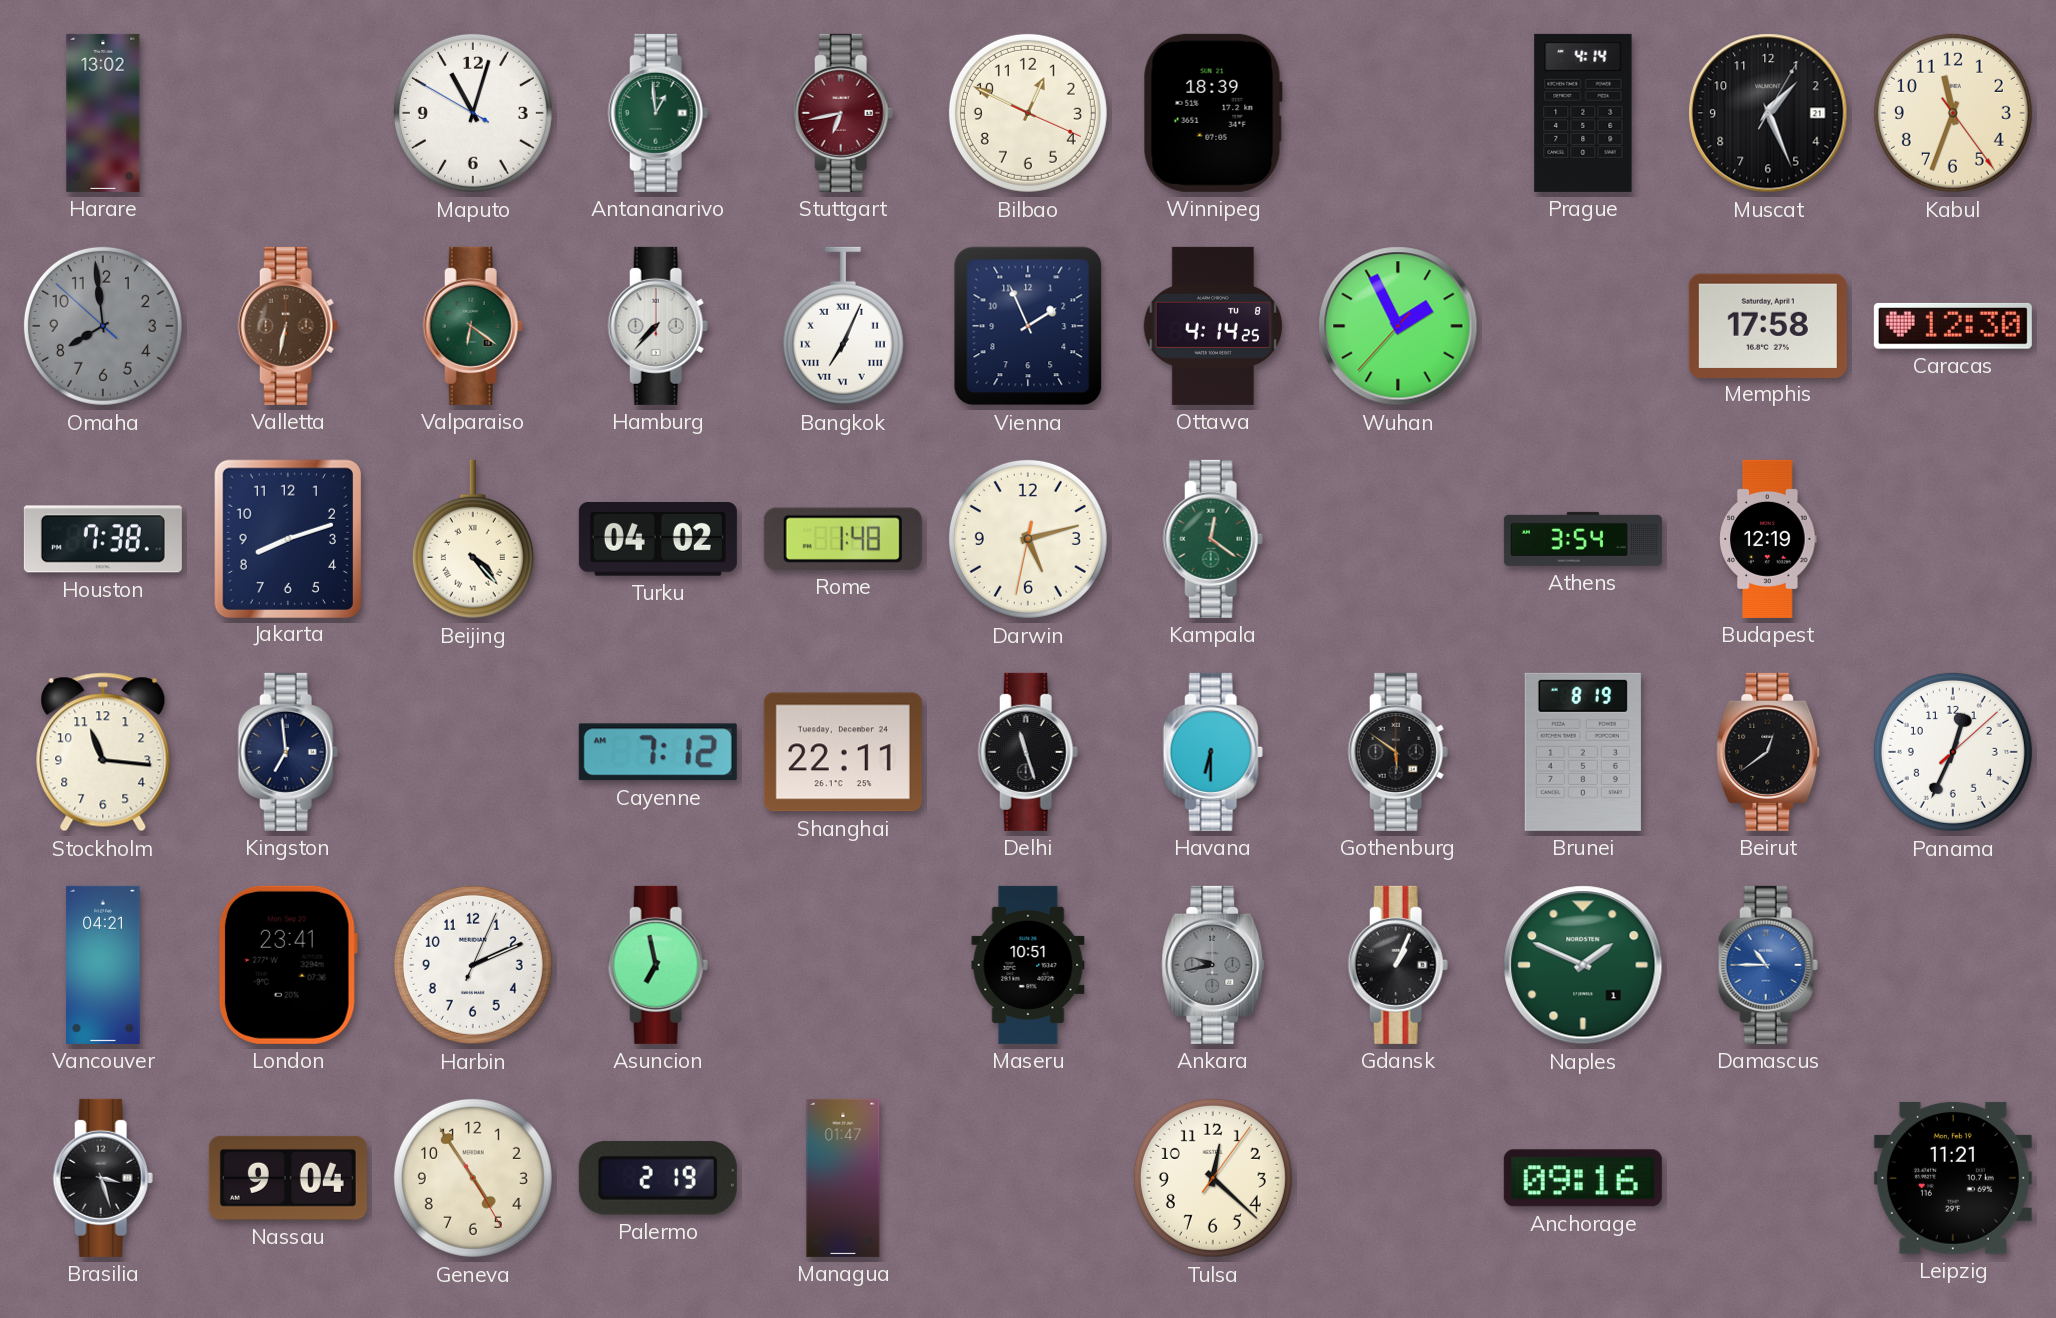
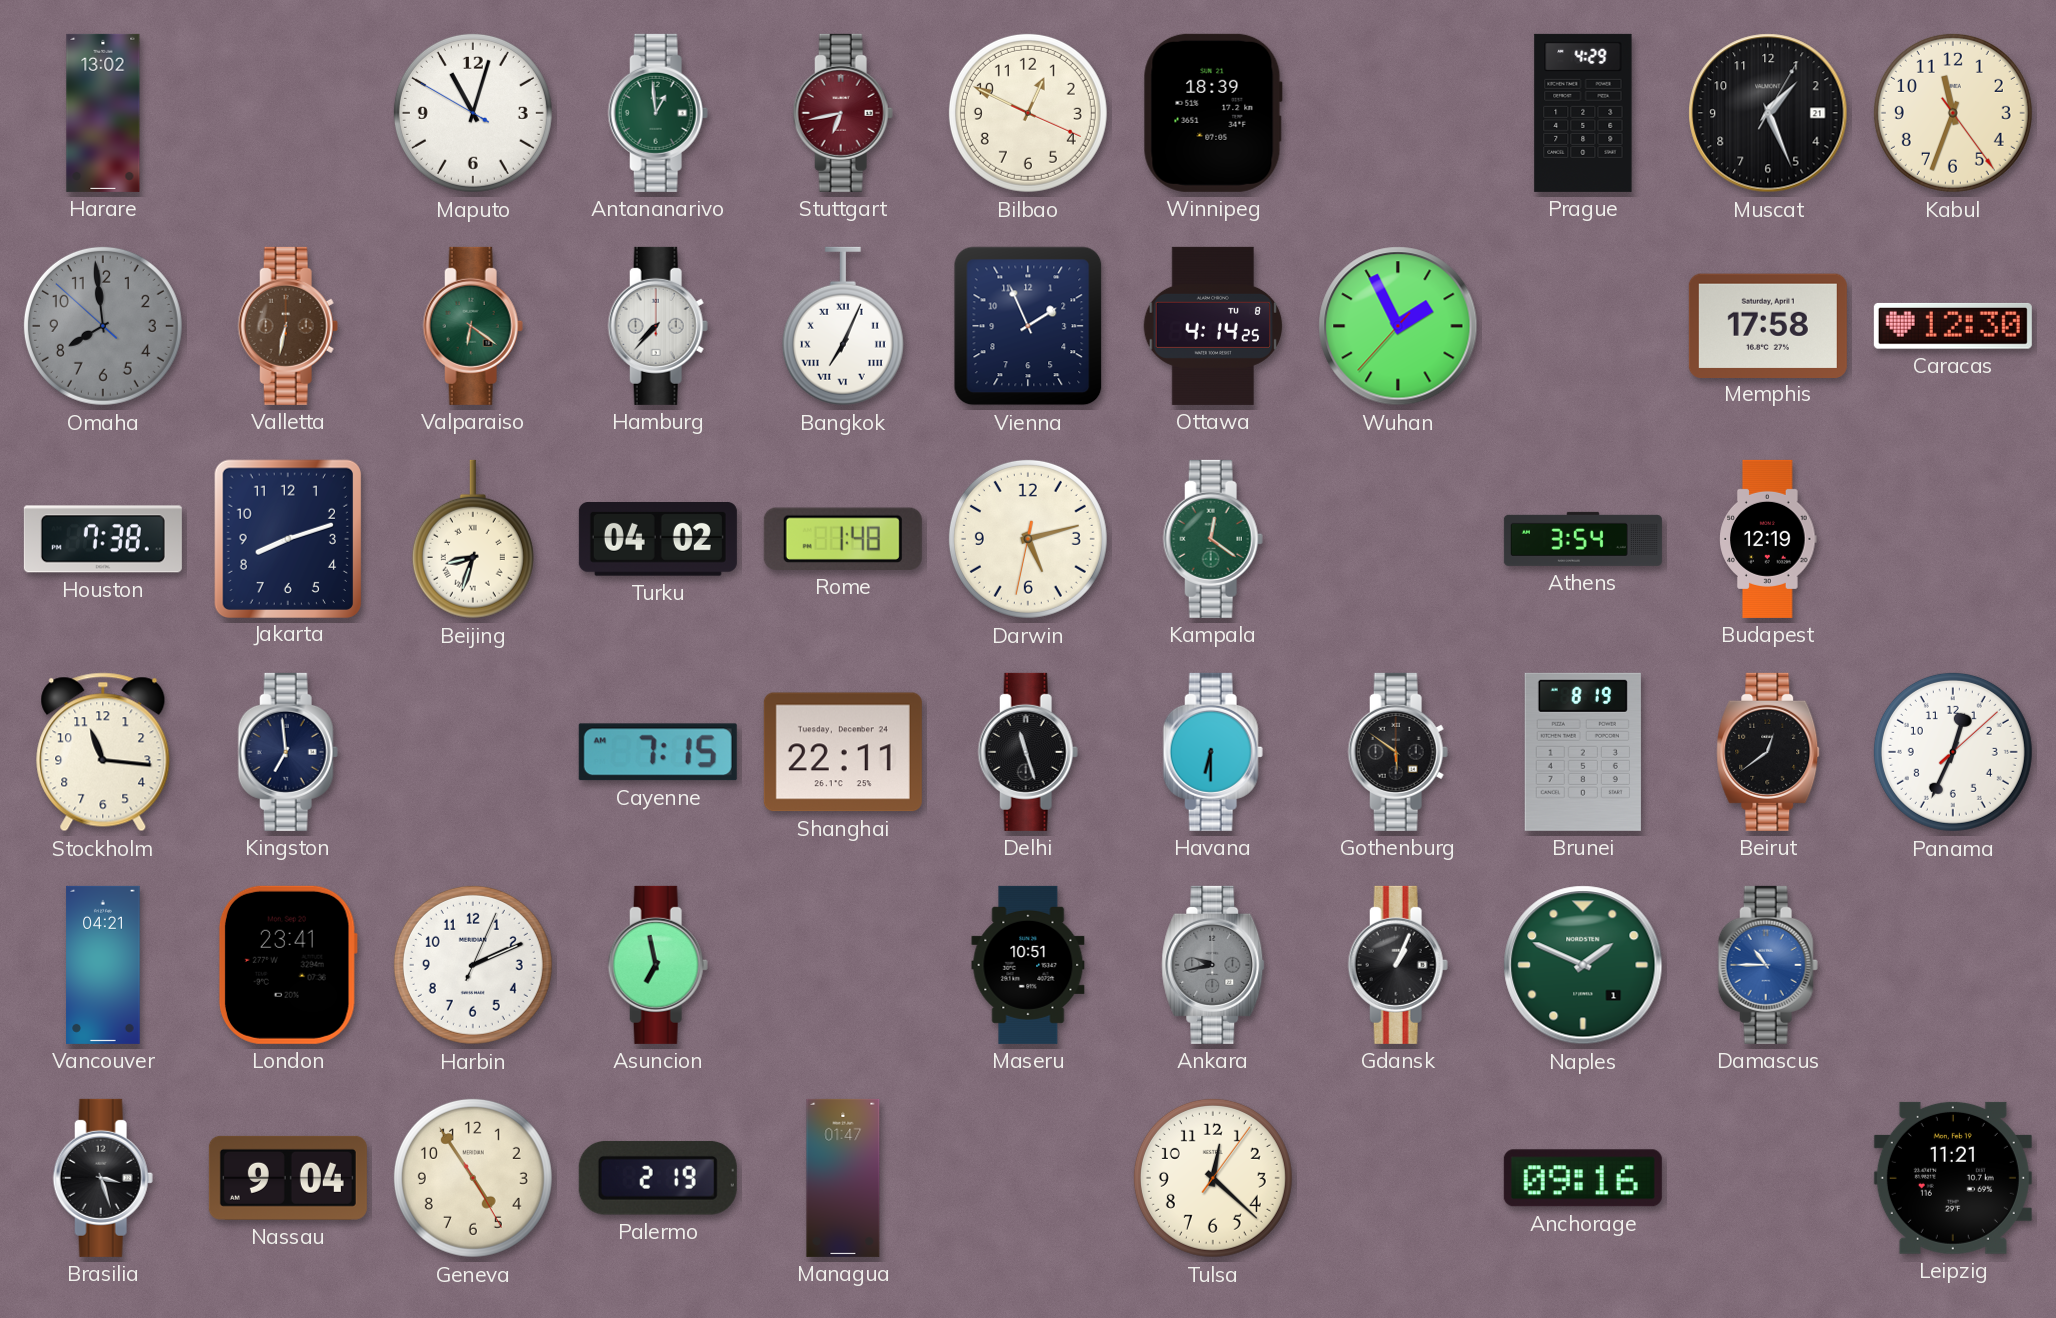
Prague: 4:14 -> 4:29
Beijing: 4:23 -> 8:33
Cayenne: 7:12 -> 7:15
